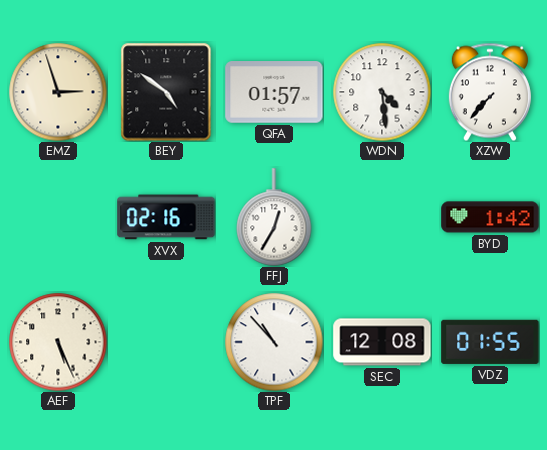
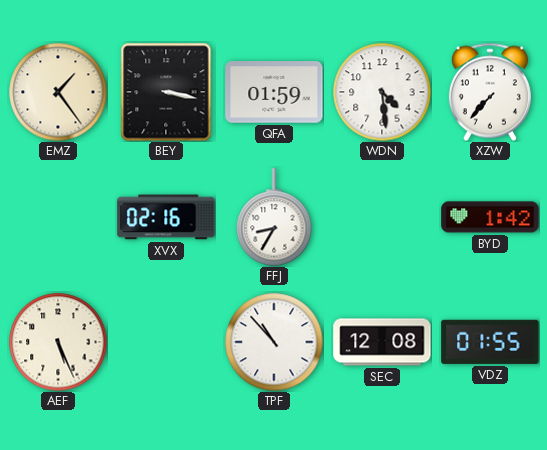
EMZ: 2:57 -> 1:24
BEY: 4:51 -> 3:17
QFA: 01:57 -> 01:59
FFJ: 12:35 -> 8:35
